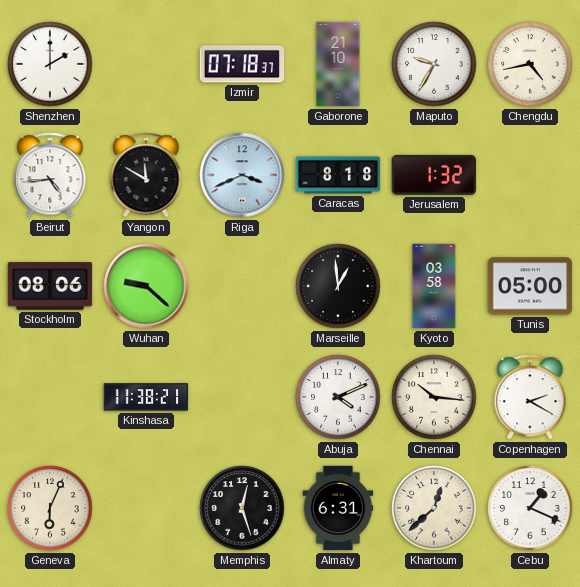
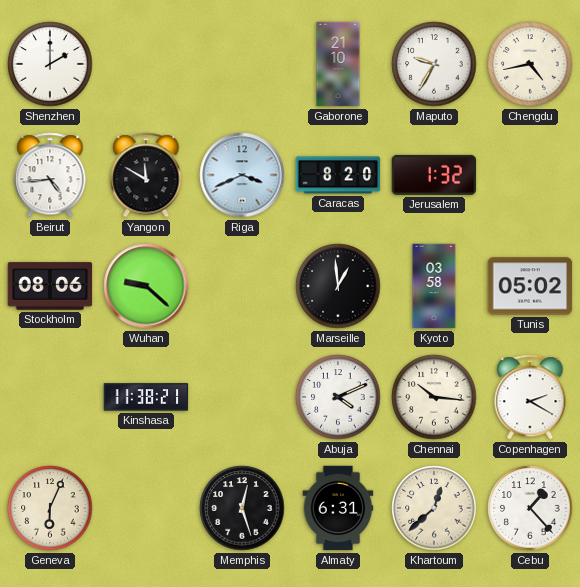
Izmir: 07:18 -> none
Caracas: 8:18 -> 8:20
Tunis: 05:00 -> 05:02
Cebu: 1:19 -> 1:23
